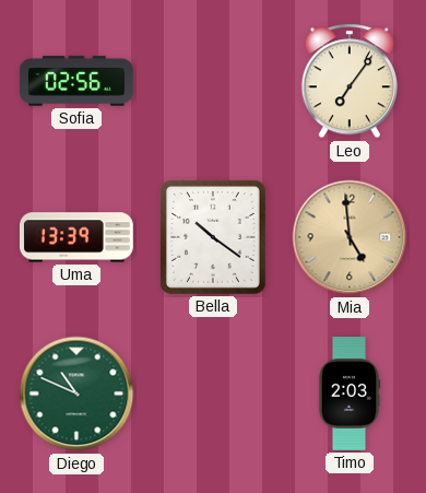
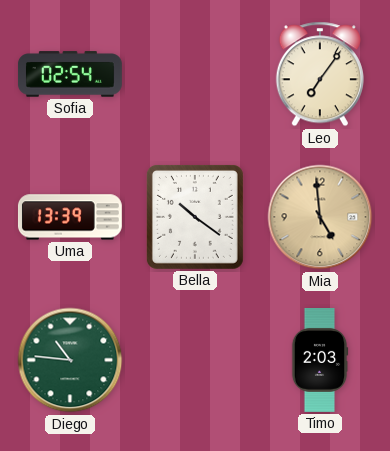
Sofia: 02:56 -> 02:54
Diego: 10:49 -> 10:46
